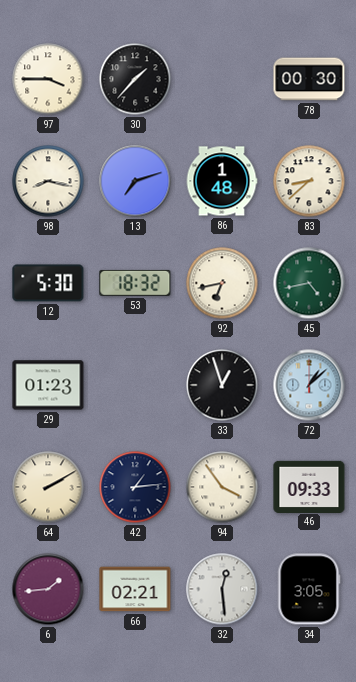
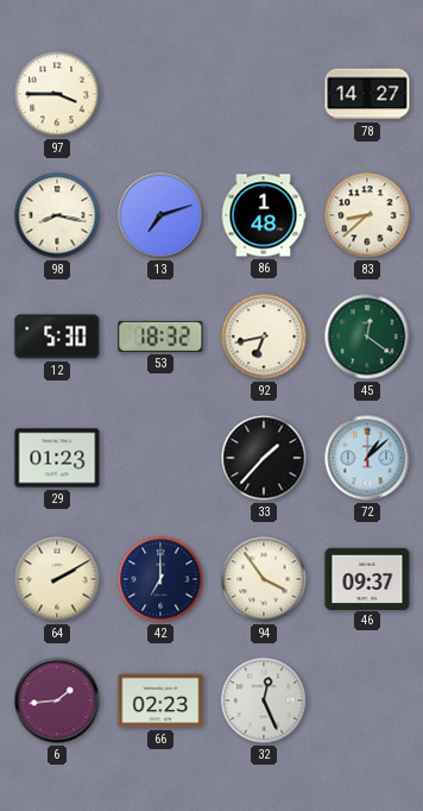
30: 1:37 -> none
78: 00:30 -> 14:27
45: 4:43 -> 12:21
33: 12:57 -> 1:37
42: 1:14 -> 7:00
46: 09:33 -> 09:37
66: 02:21 -> 02:23
32: 12:29 -> 12:26
34: 3:05 -> none
